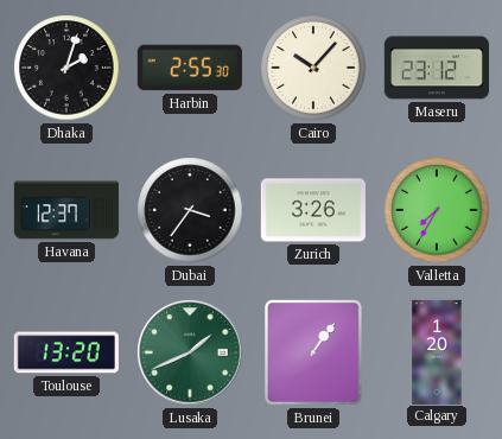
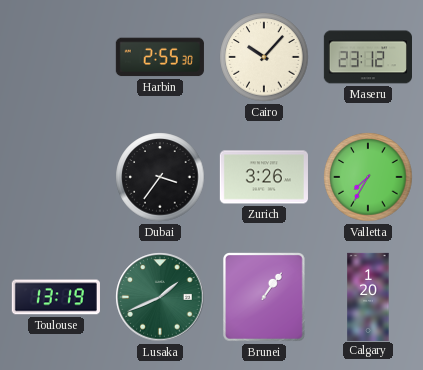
Dhaka: 2:03 -> none
Havana: 12:37 -> none
Toulouse: 13:20 -> 13:19
